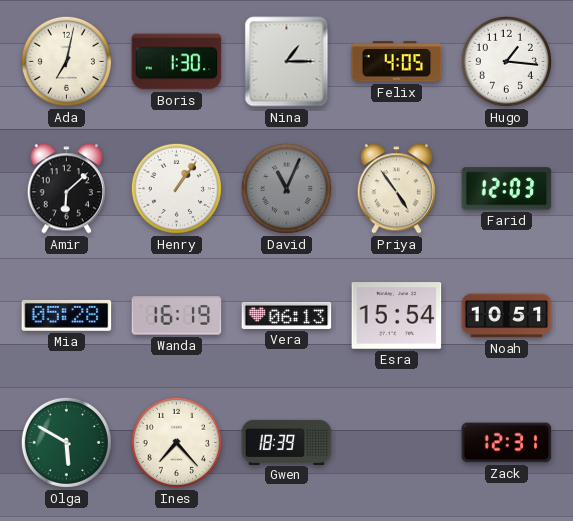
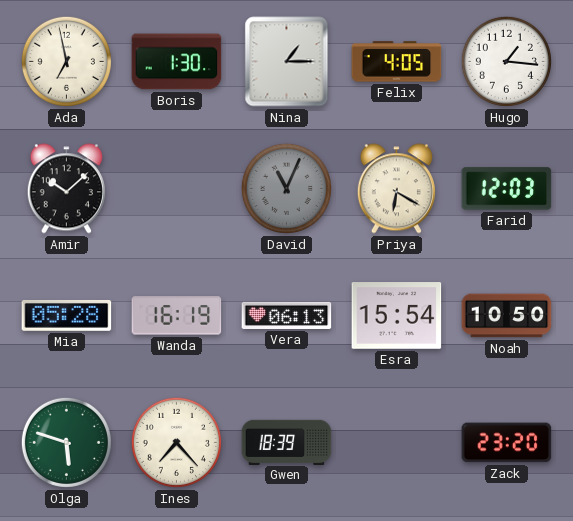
Ada: 7:02 -> 6:58
Amir: 6:08 -> 10:08
Henry: 1:06 -> none
Priya: 4:54 -> 6:20
Noah: 10:51 -> 10:50
Olga: 5:50 -> 5:48
Zack: 12:31 -> 23:20
